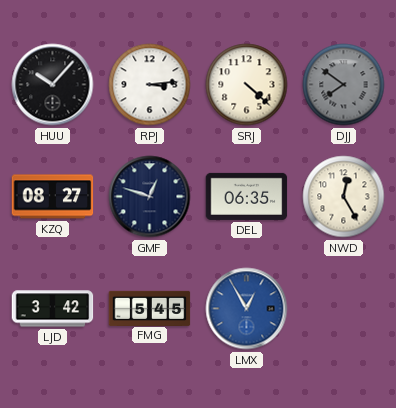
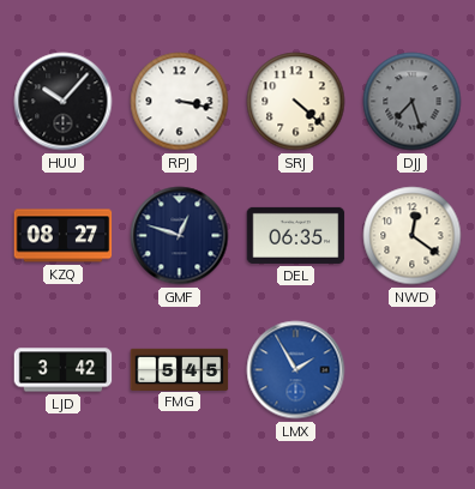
RPJ: 3:14 -> 3:17
DJJ: 7:51 -> 7:27
NWD: 12:25 -> 12:21
LMX: 12:55 -> 1:55
